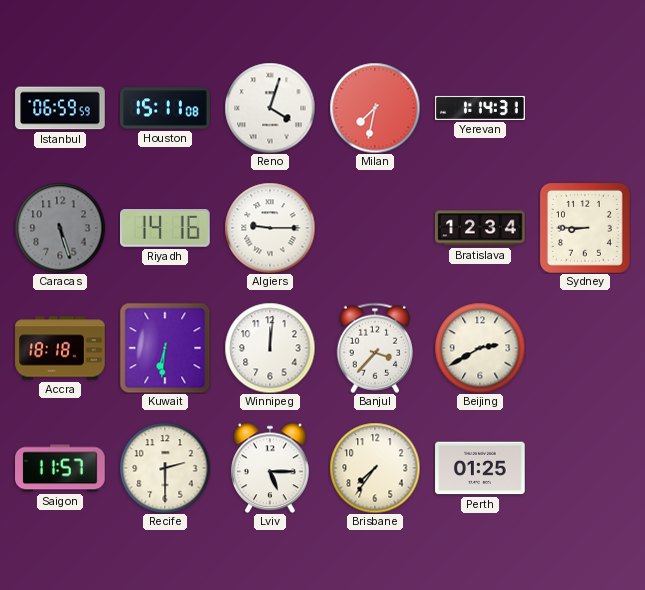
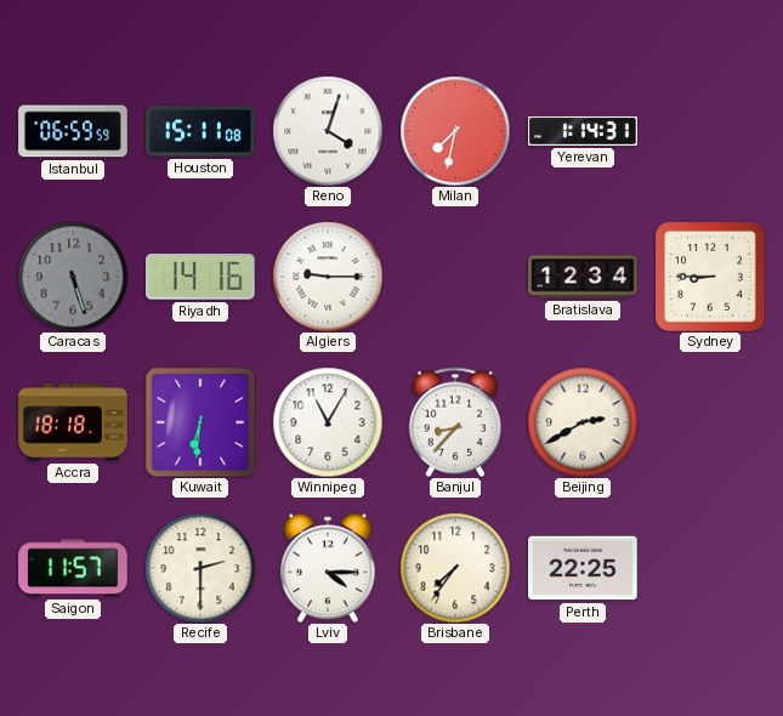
Winnipeg: 12:01 -> 11:05
Banjul: 3:37 -> 8:37
Lviv: 5:15 -> 4:15
Perth: 01:25 -> 22:25
